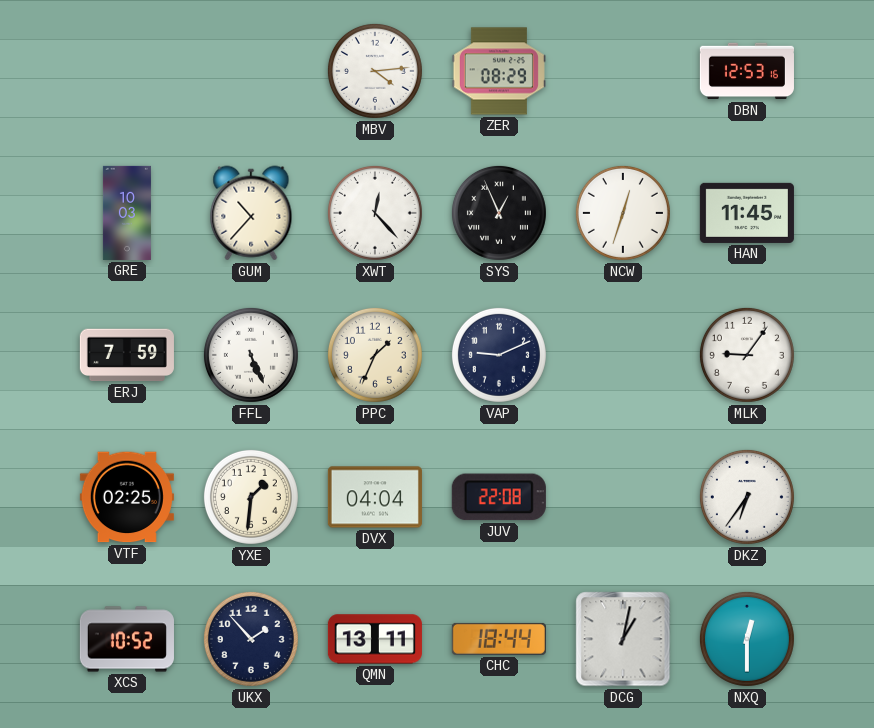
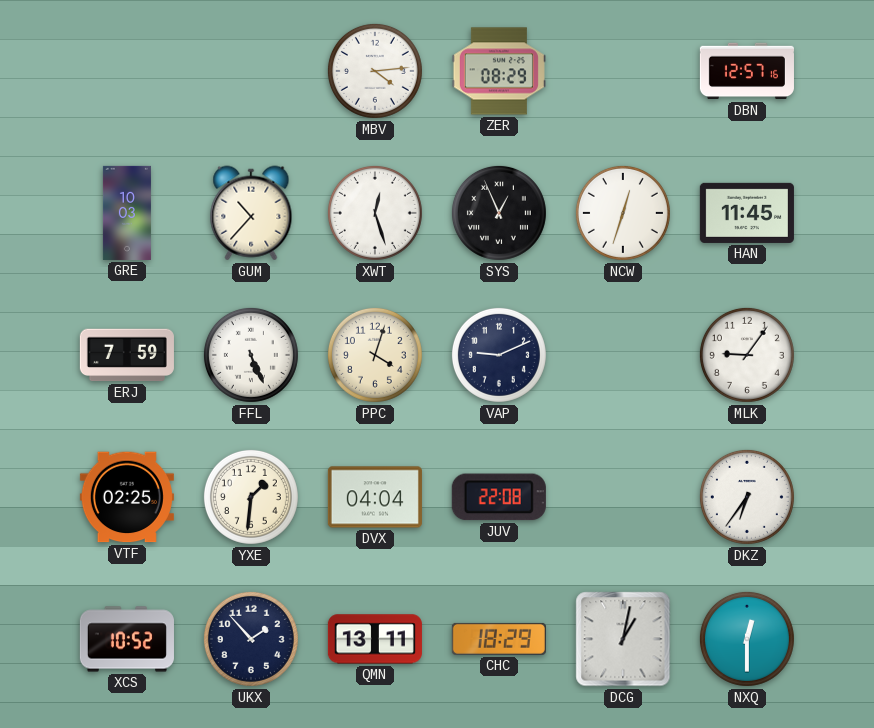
DBN: 12:53 -> 12:57
XWT: 12:23 -> 12:27
PPC: 1:34 -> 4:03
CHC: 18:44 -> 18:29
